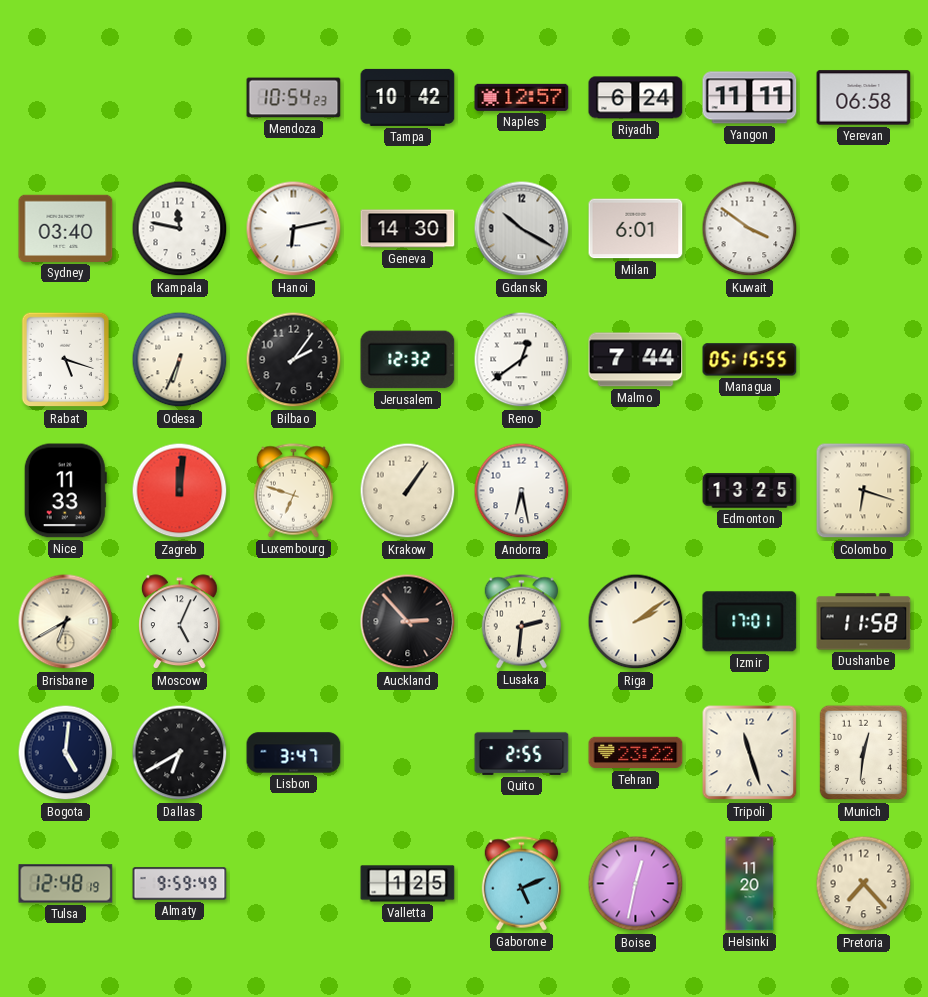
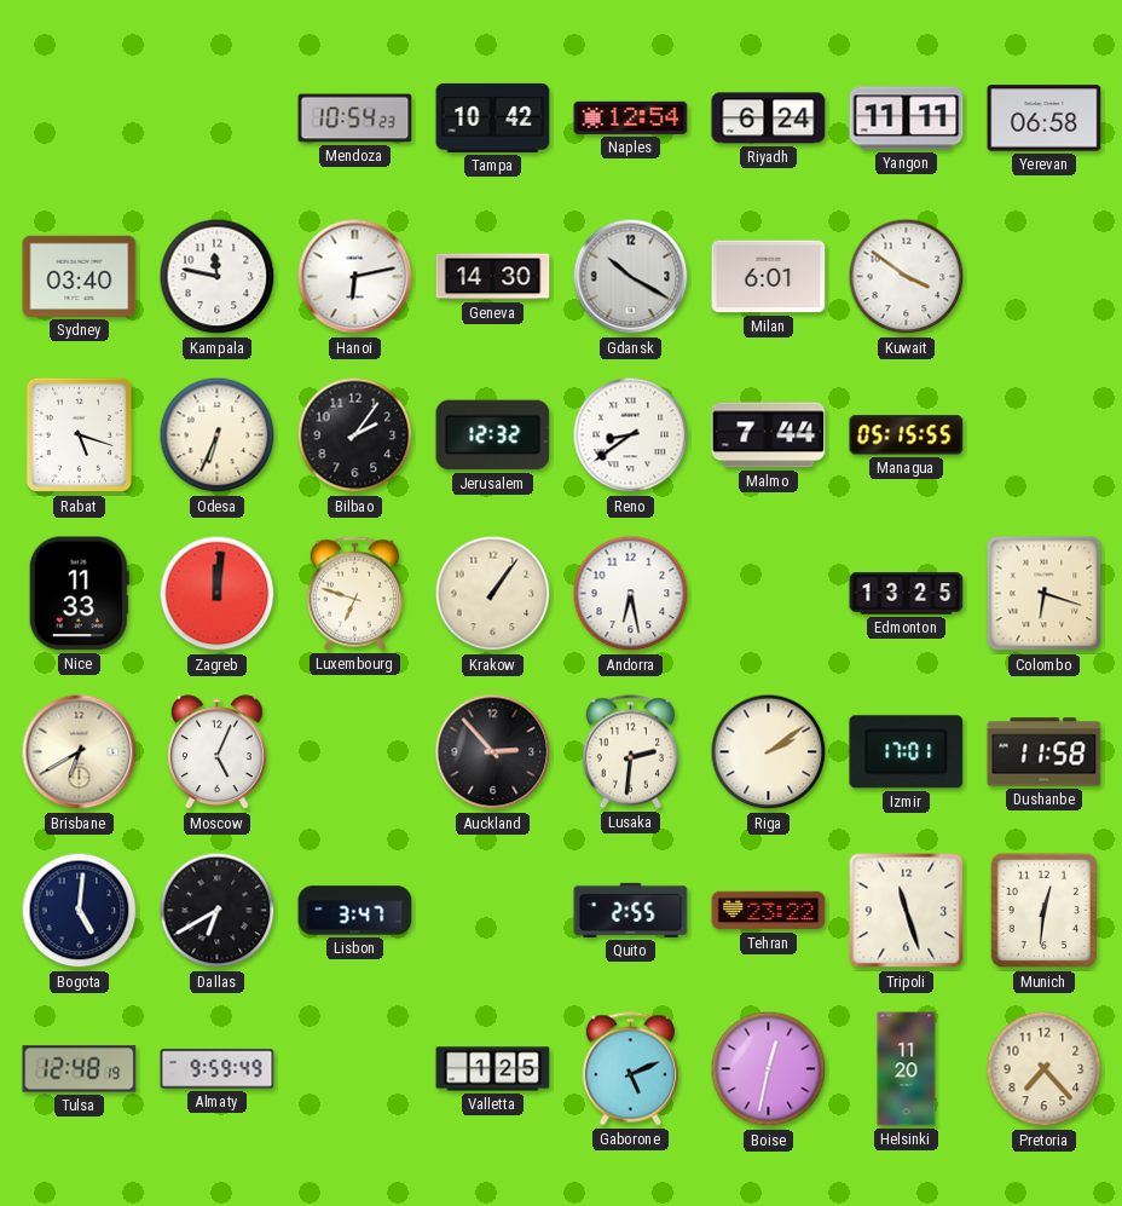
Naples: 12:57 -> 12:54
Reno: 12:39 -> 8:39
